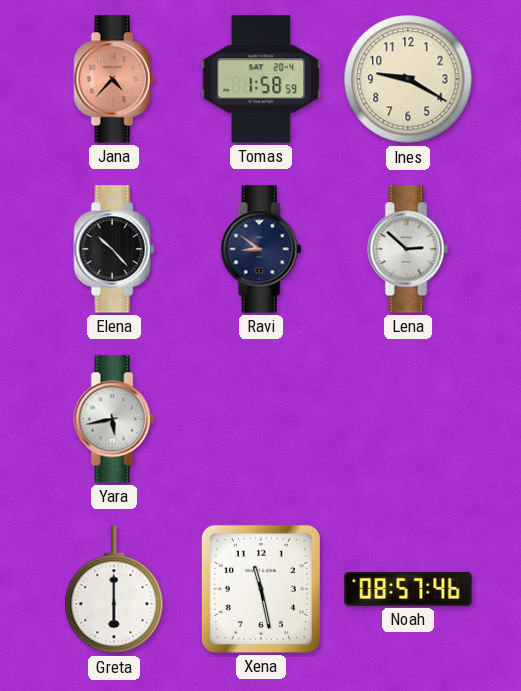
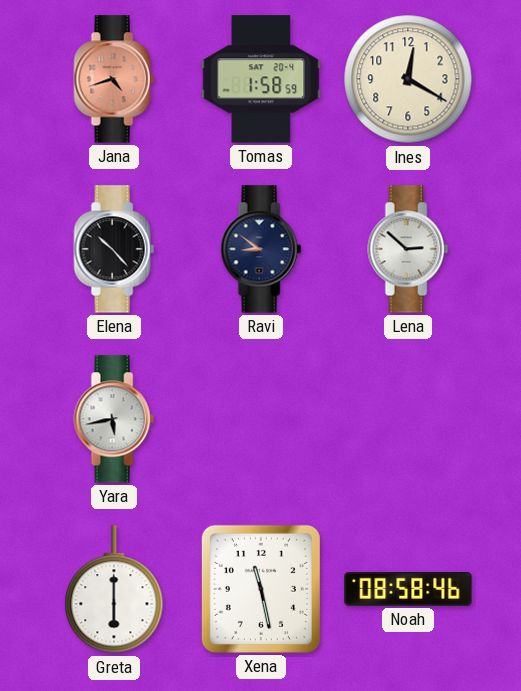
Jana: 4:37 -> 4:42
Ines: 9:20 -> 12:20
Noah: 08:57 -> 08:58
